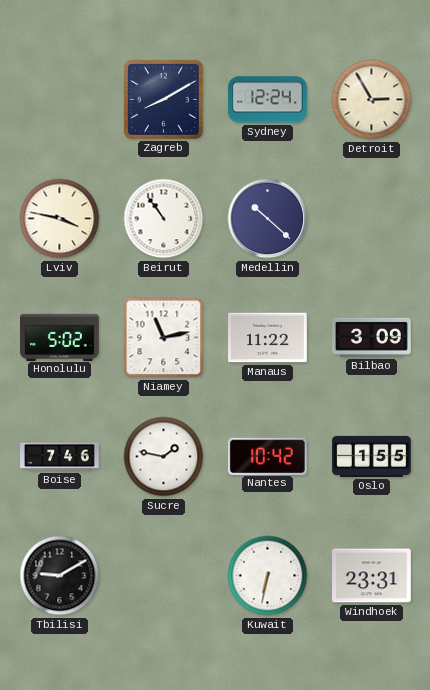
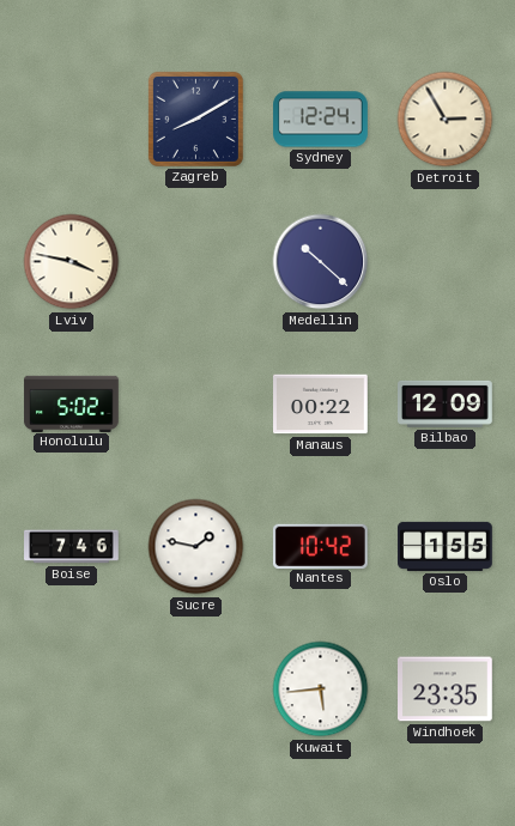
Beirut: 10:54 -> none
Niamey: 11:13 -> none
Manaus: 11:22 -> 00:22
Bilbao: 3:09 -> 12:09
Tbilisi: 9:10 -> none
Kuwait: 6:32 -> 5:44
Windhoek: 23:31 -> 23:35
